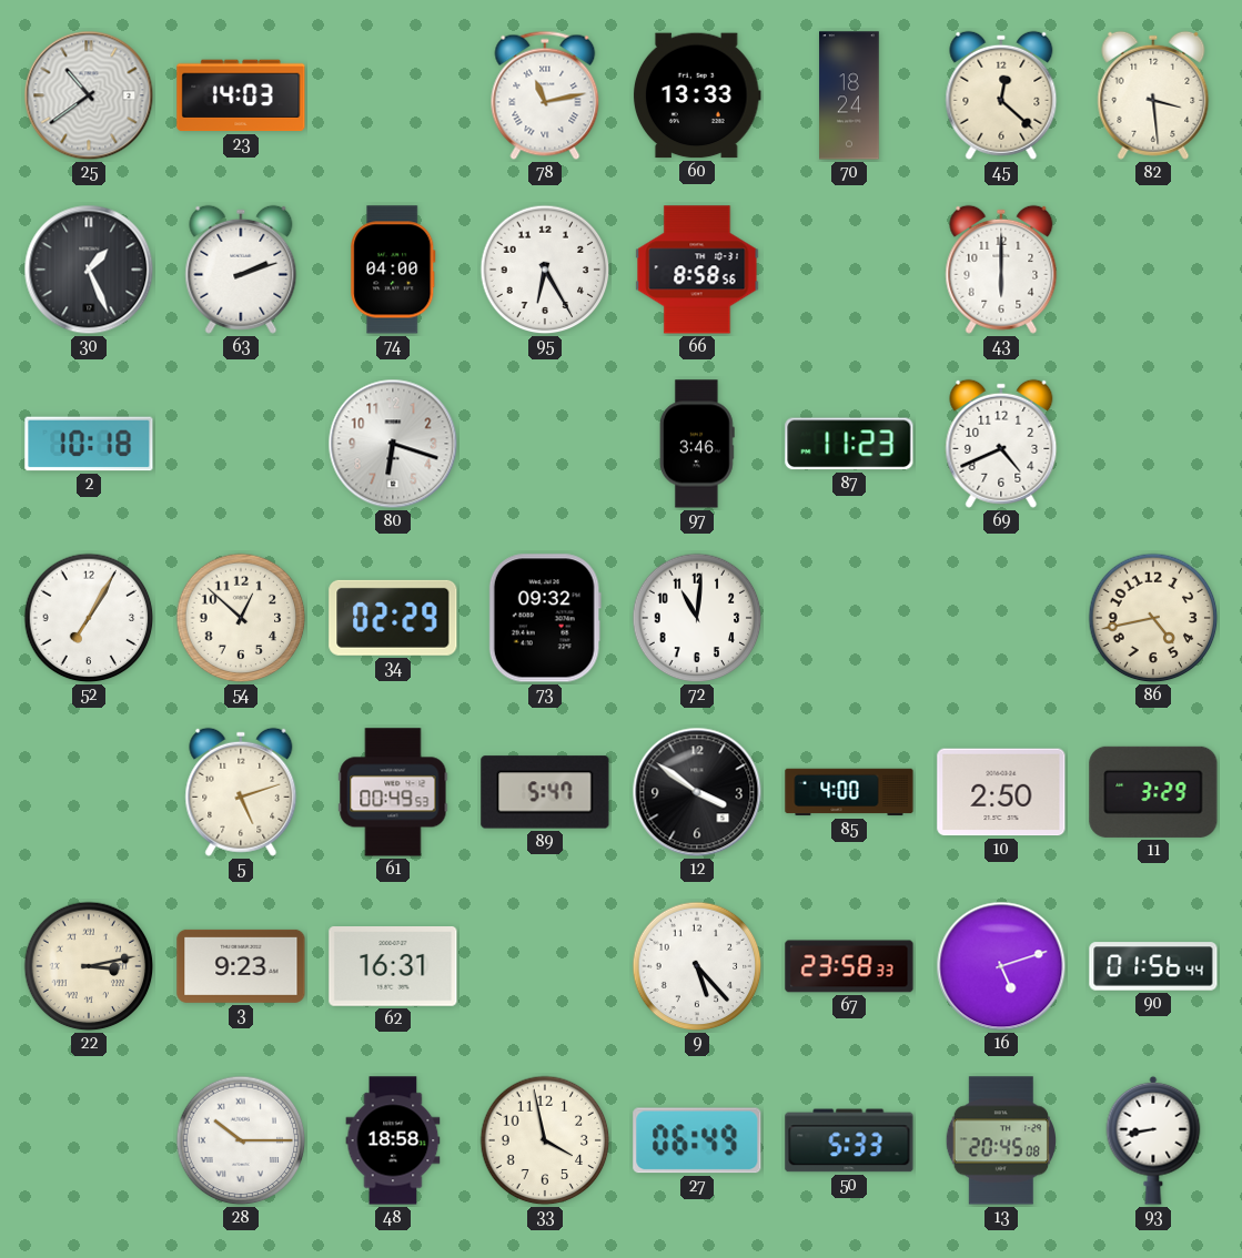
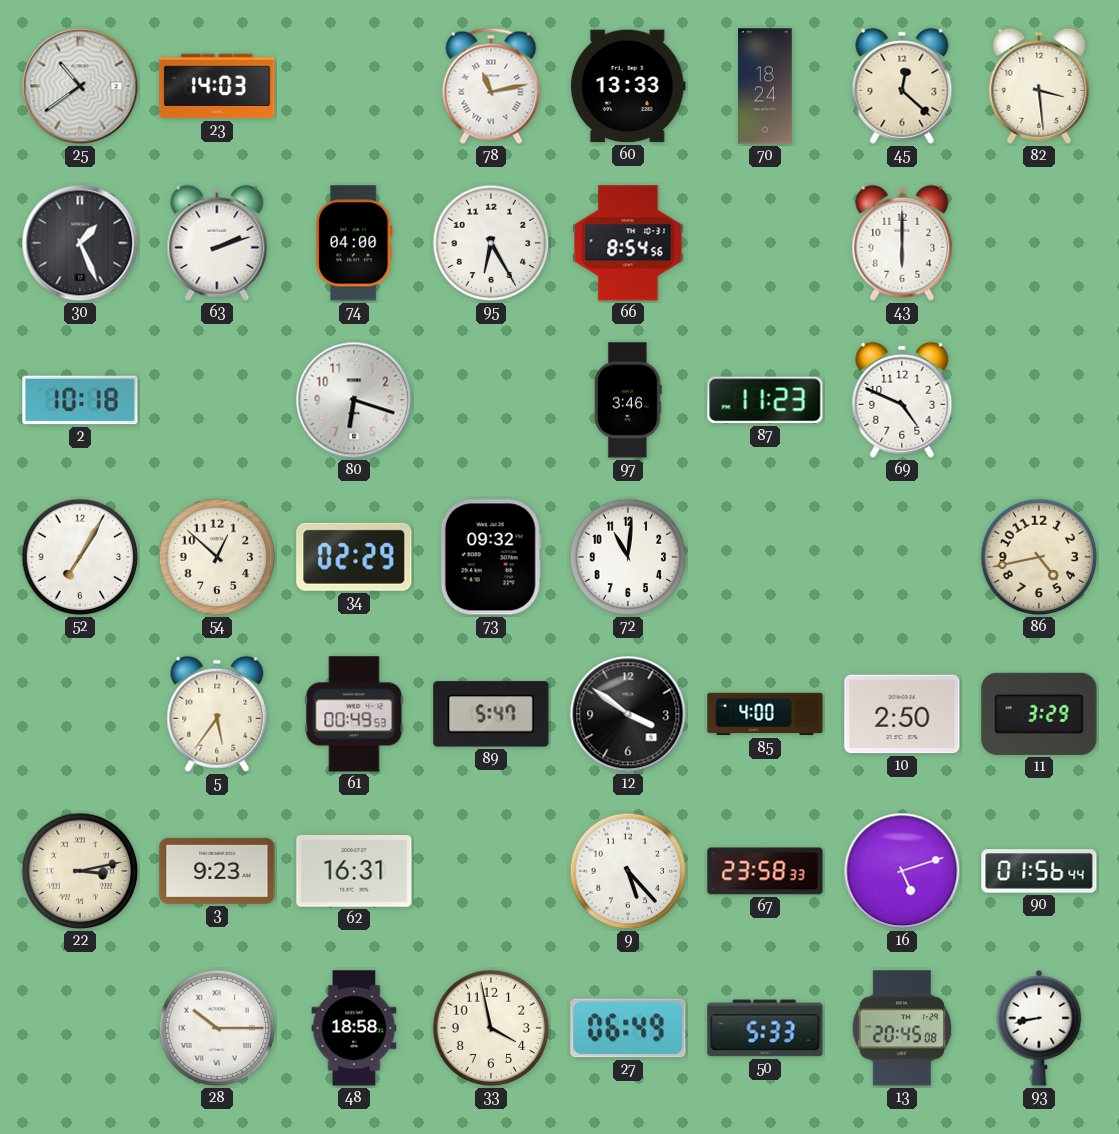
66: 8:58 -> 8:54
69: 4:41 -> 4:49
5: 5:12 -> 5:36
